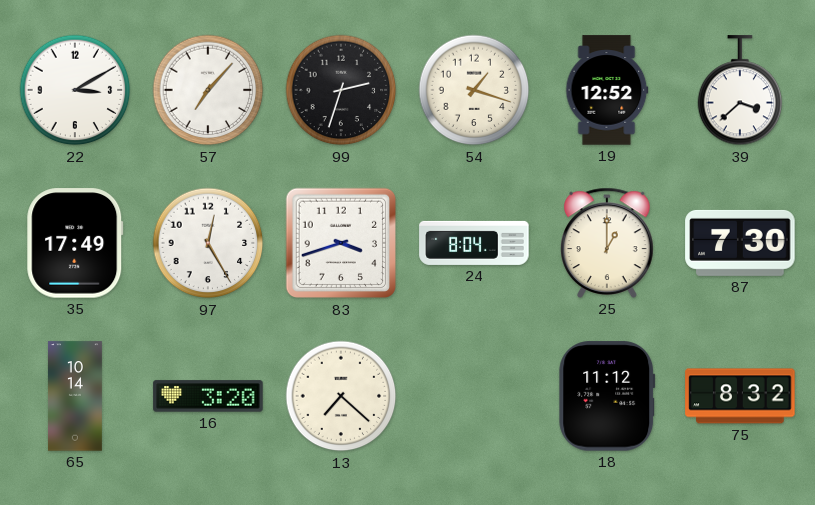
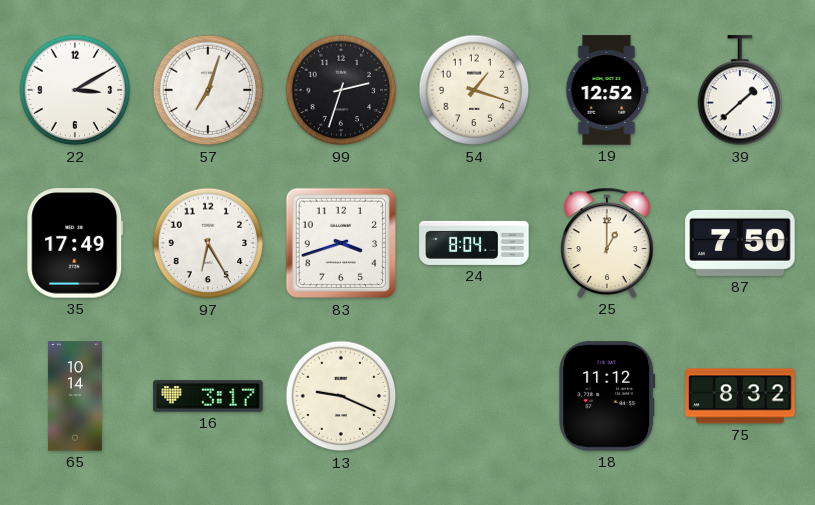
57: 7:07 -> 7:03
39: 3:38 -> 1:38
97: 12:25 -> 6:25
87: 7:30 -> 7:50
16: 3:20 -> 3:17
13: 7:22 -> 9:19
